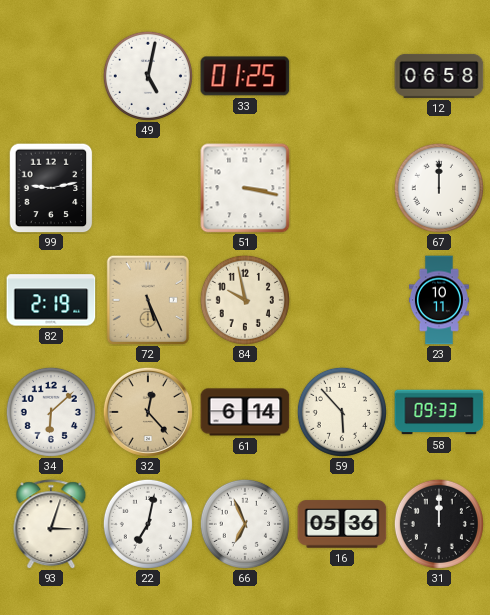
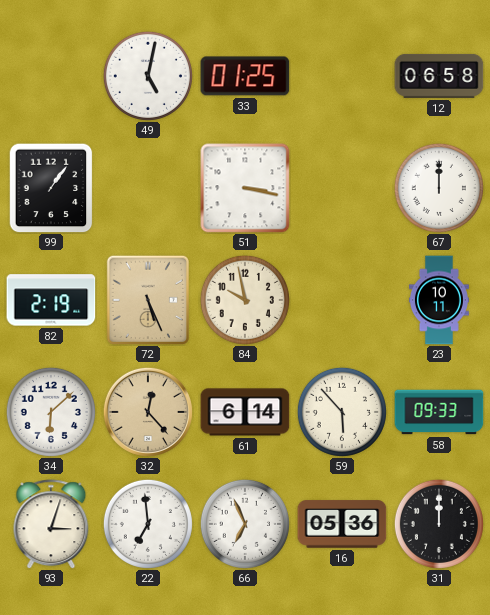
99: 9:13 -> 1:06
22: 7:02 -> 6:59
